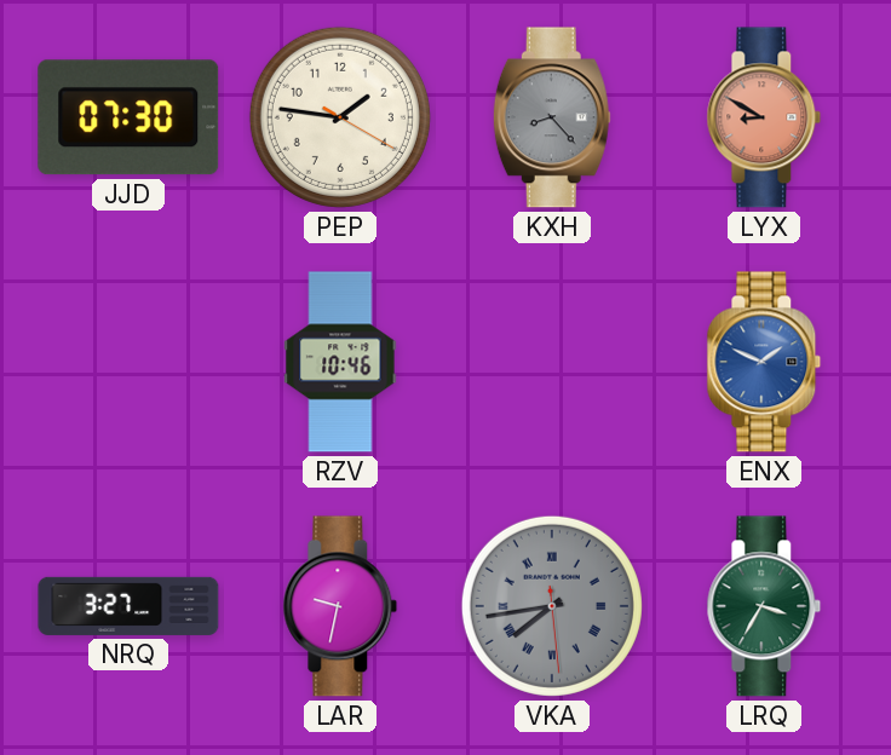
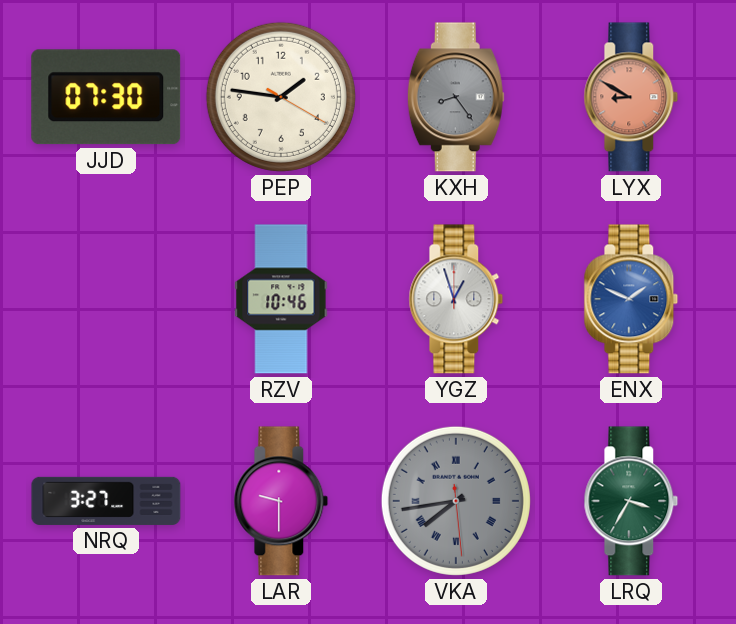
KXH: 8:23 -> 8:24
YGZ: none -> 12:57
LAR: 9:32 -> 9:30
